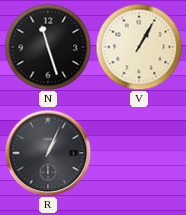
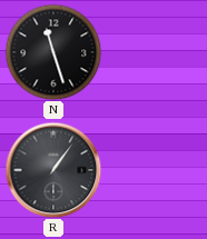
V: 1:05 -> none
R: 1:04 -> 1:06
